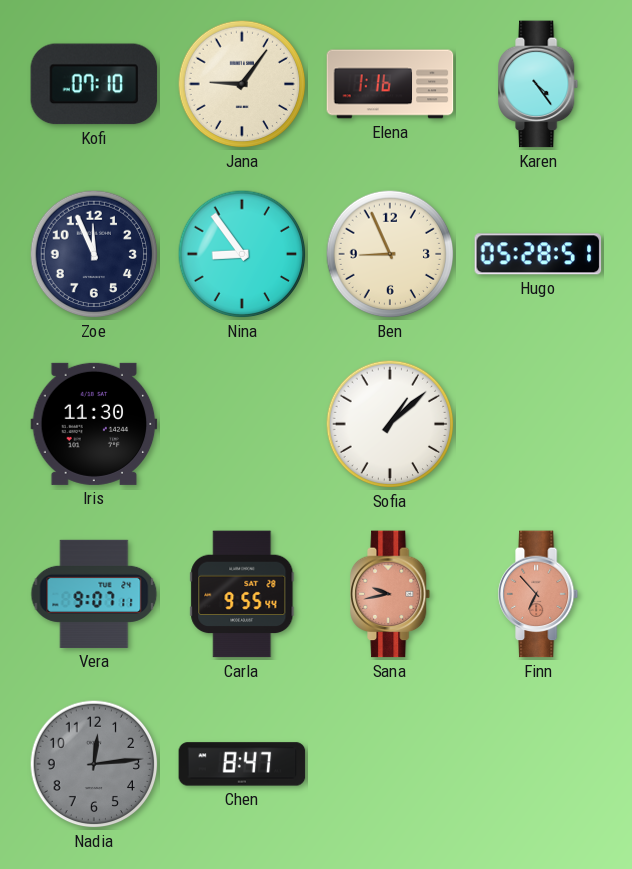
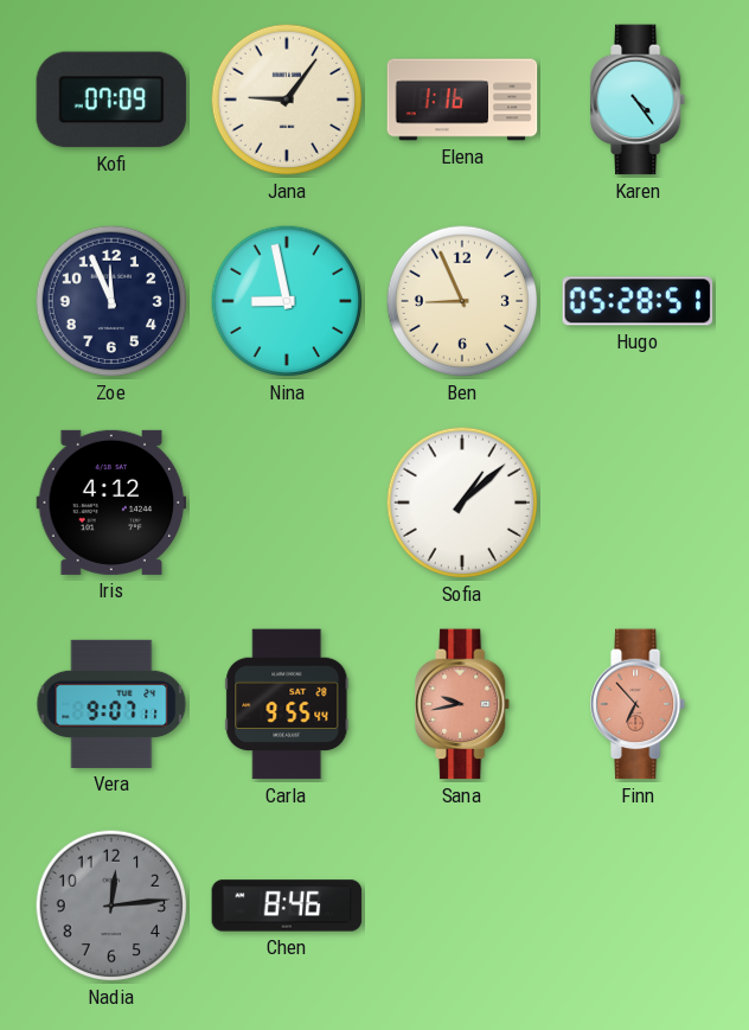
Kofi: 07:10 -> 07:09
Nina: 8:54 -> 8:58
Iris: 11:30 -> 4:12
Chen: 8:47 -> 8:46
